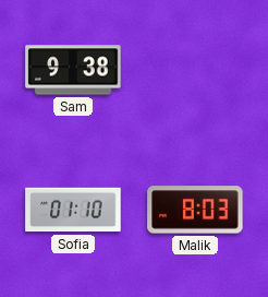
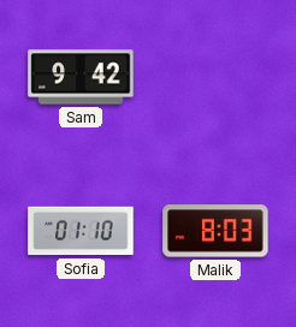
Sam: 9:38 -> 9:42
